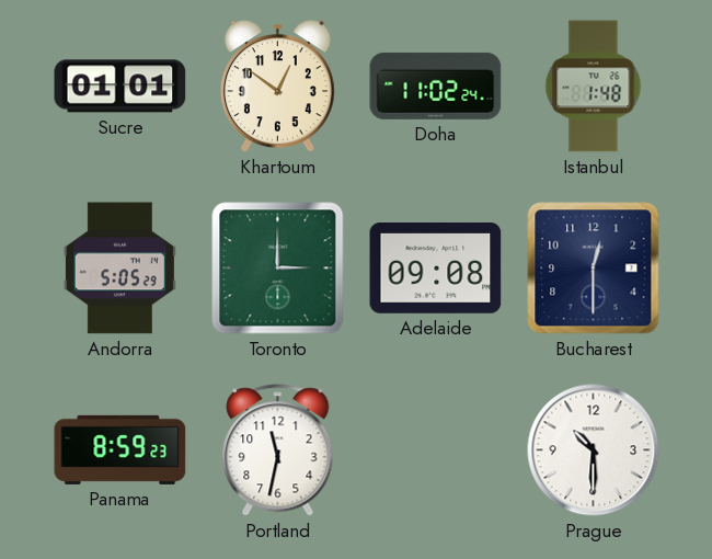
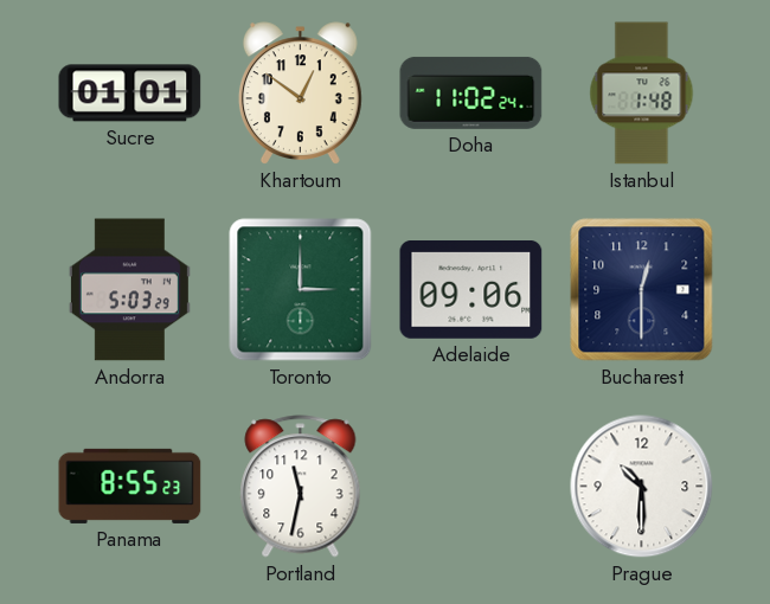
Andorra: 5:05 -> 5:03
Adelaide: 09:08 -> 09:06
Panama: 8:59 -> 8:55
